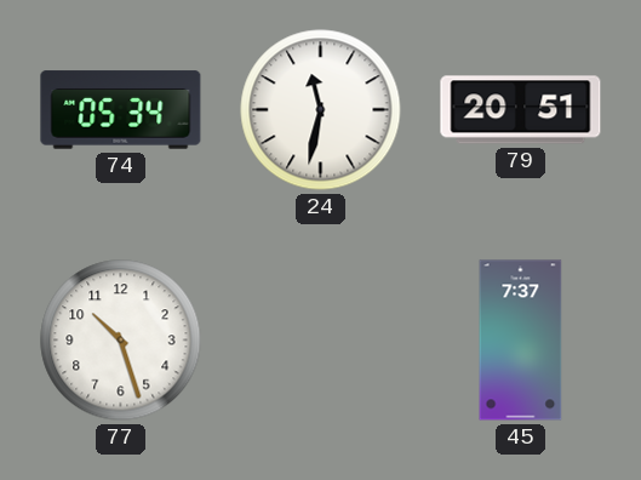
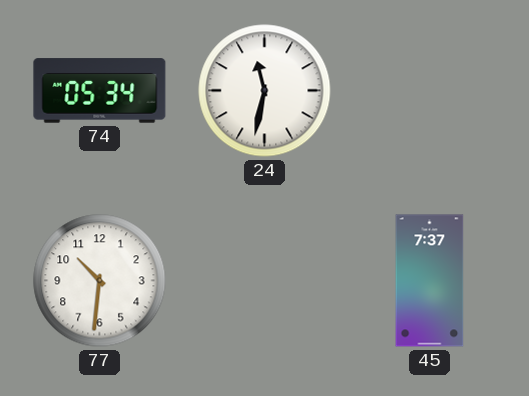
79: 20:51 -> none
77: 10:27 -> 10:31
